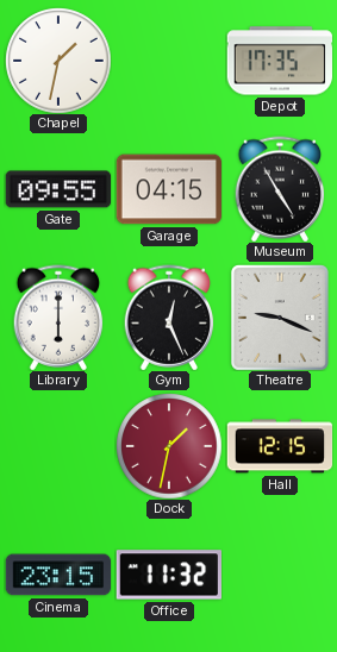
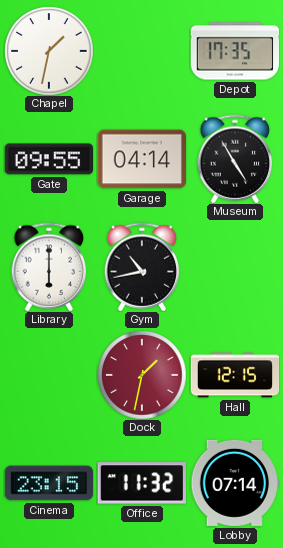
Garage: 04:15 -> 04:14
Gym: 12:26 -> 10:43
Theatre: 9:19 -> none
Lobby: none -> 07:14
